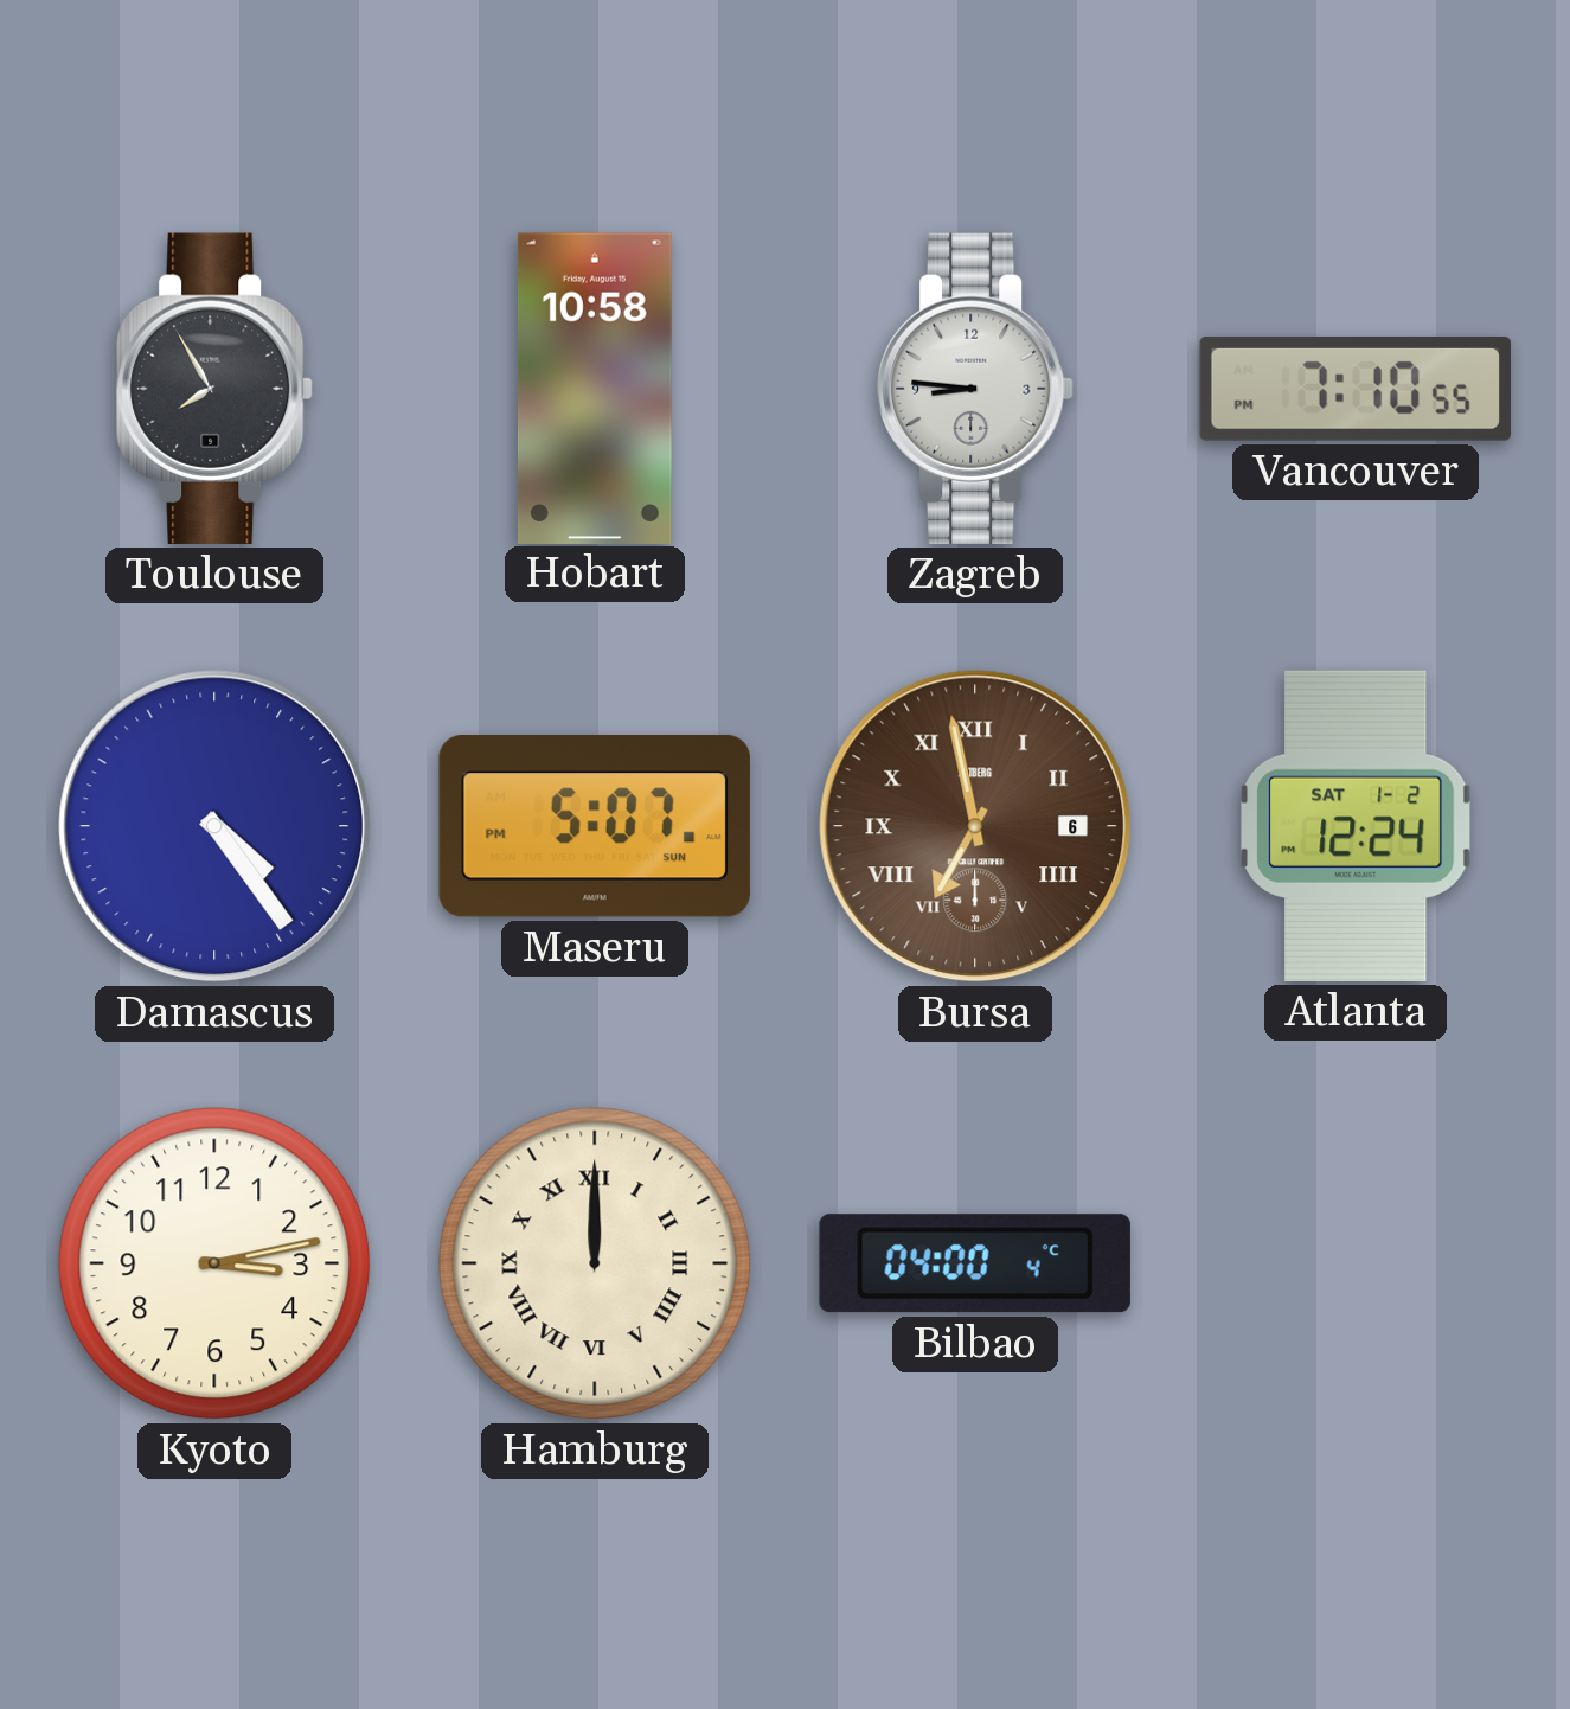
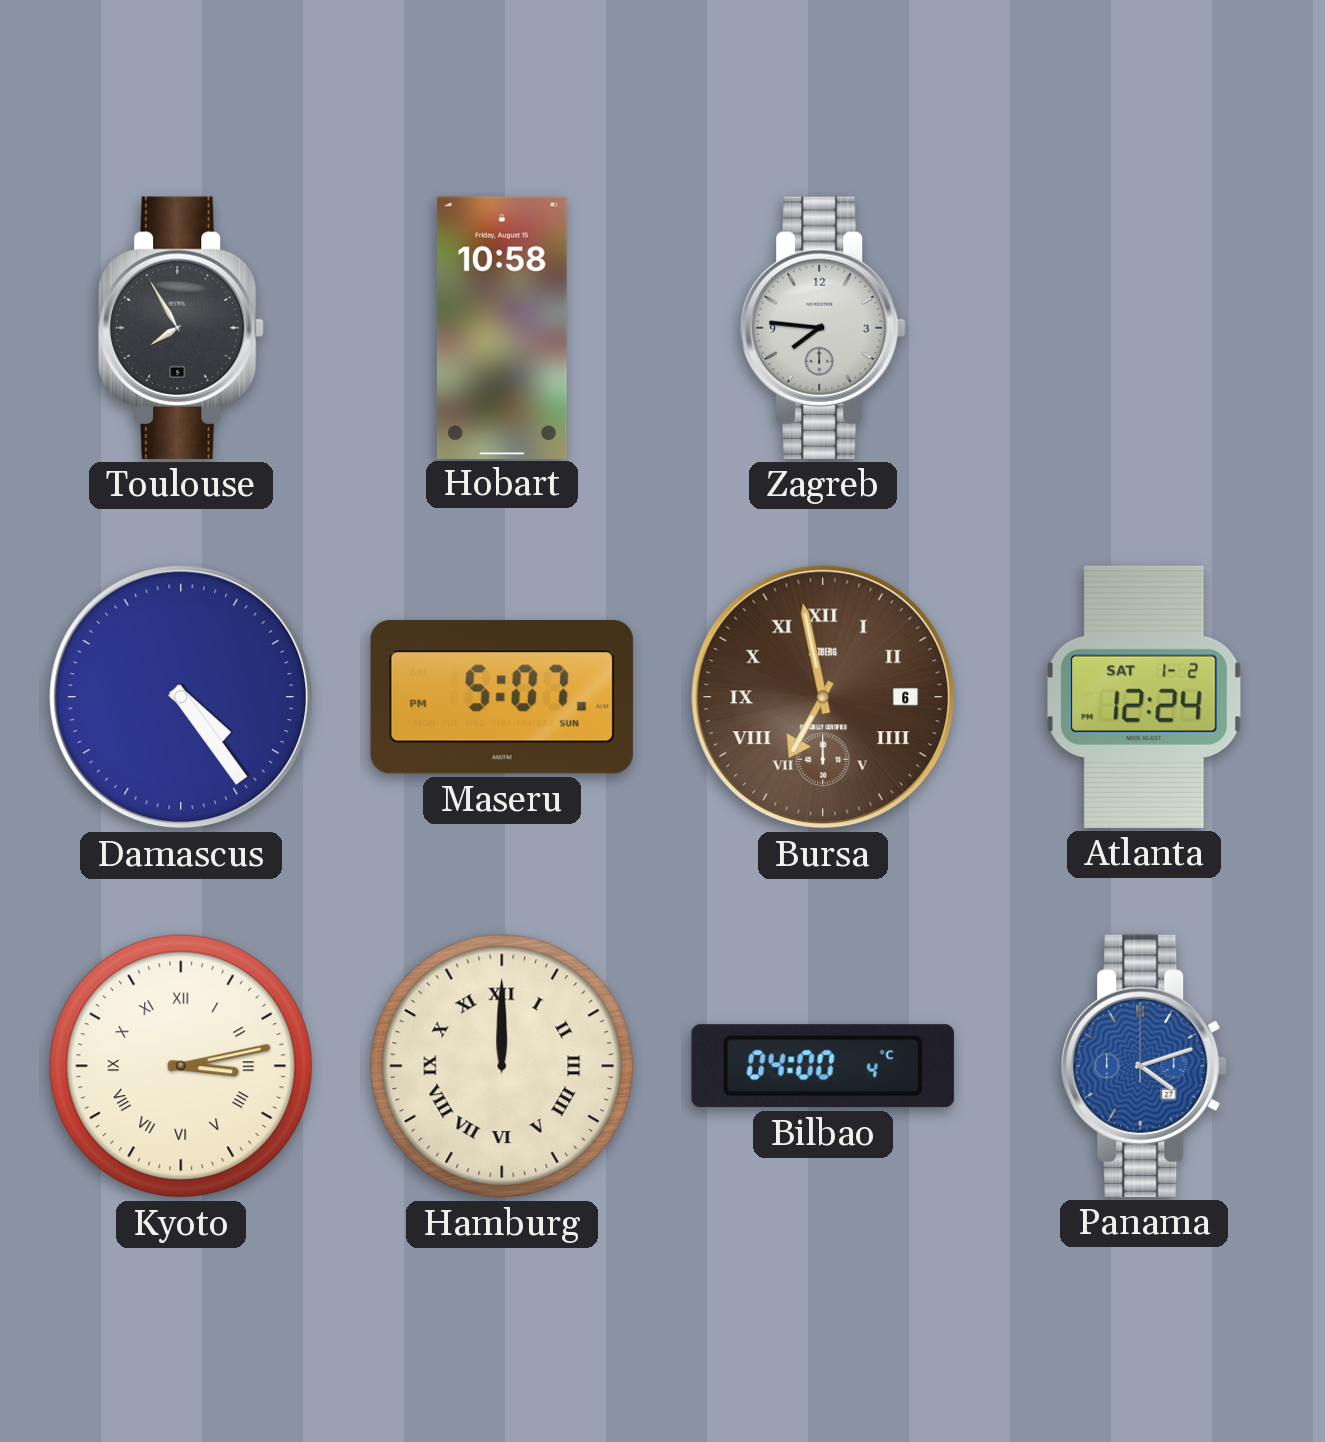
Zagreb: 8:46 -> 7:46
Vancouver: 7:10 -> none
Kyoto numerals: Arabic -> Roman
Panama: none -> 4:12
